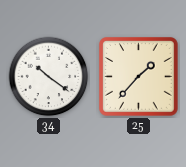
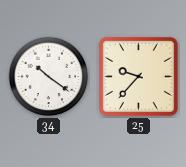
25: 1:37 -> 9:37
